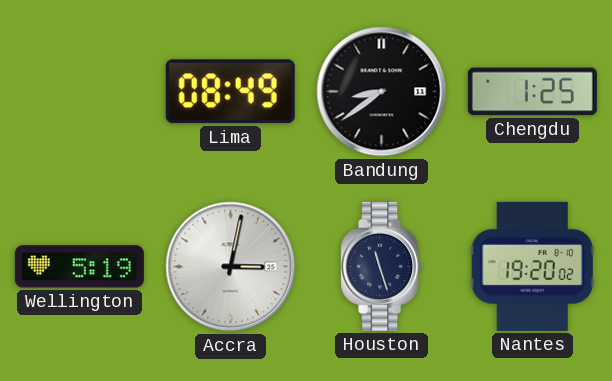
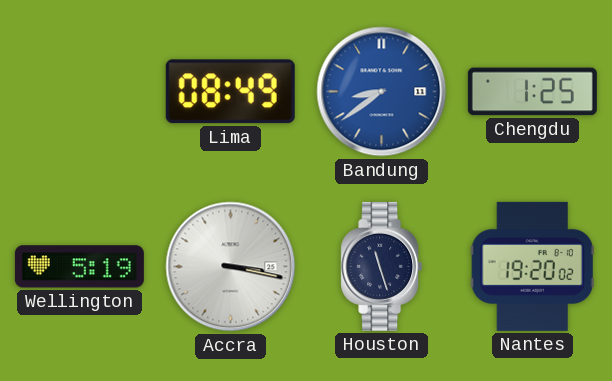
Bandung dial: black -> blue
Accra: 3:02 -> 3:17
